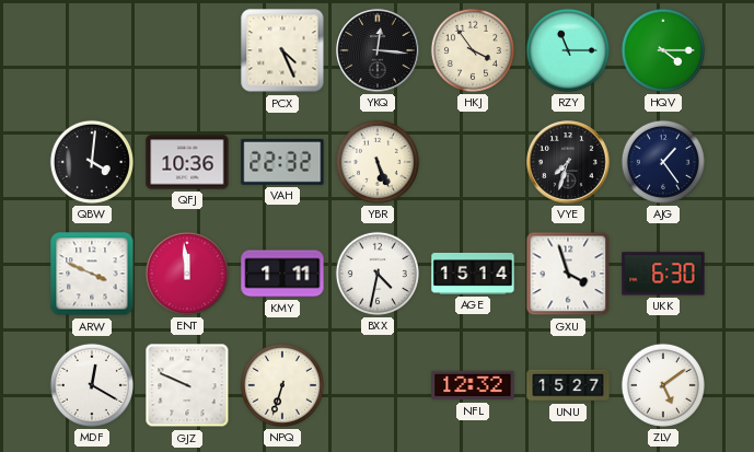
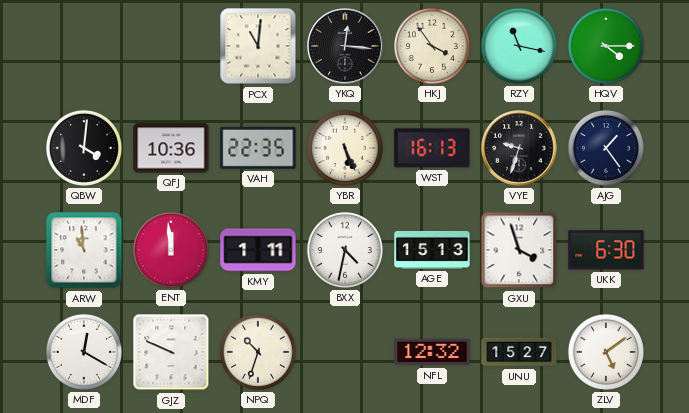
PCX: 4:26 -> 11:01
RZY: 11:15 -> 11:17
VAH: 22:32 -> 22:35
WST: none -> 16:13
VYE: 7:33 -> 9:33
ARW: 3:49 -> 10:59
AGE: 15:14 -> 15:13
NPQ: 6:33 -> 10:33
